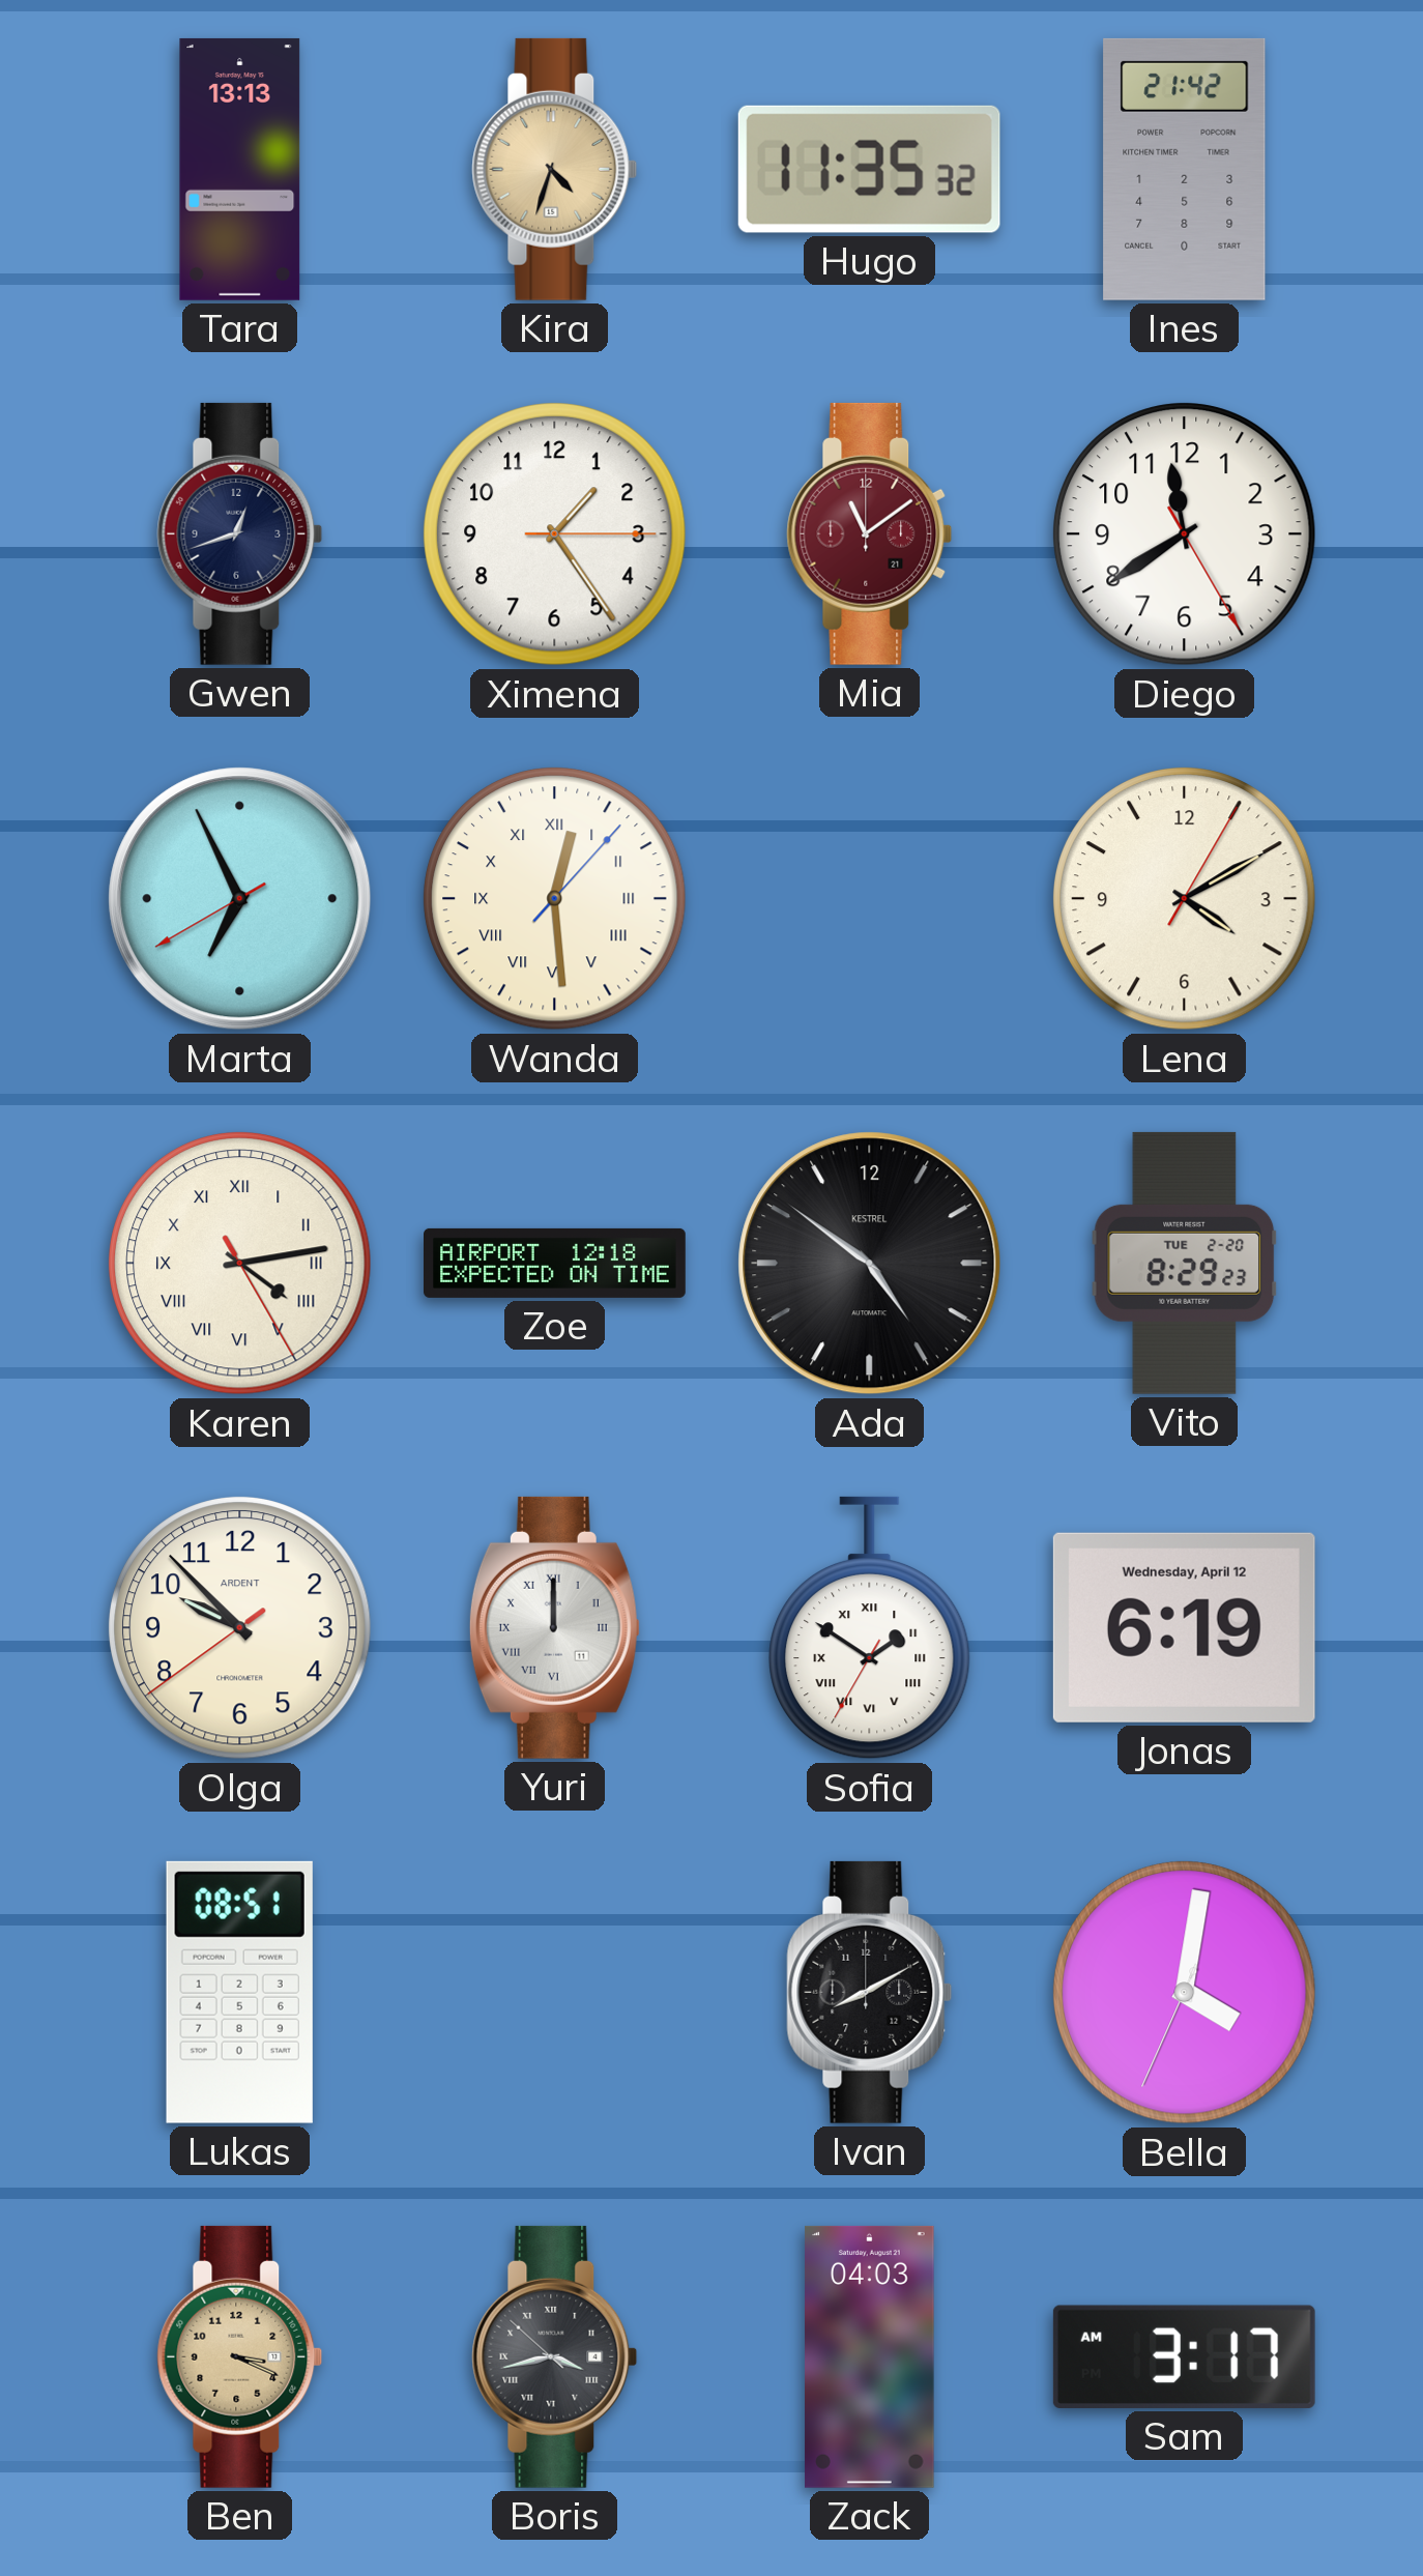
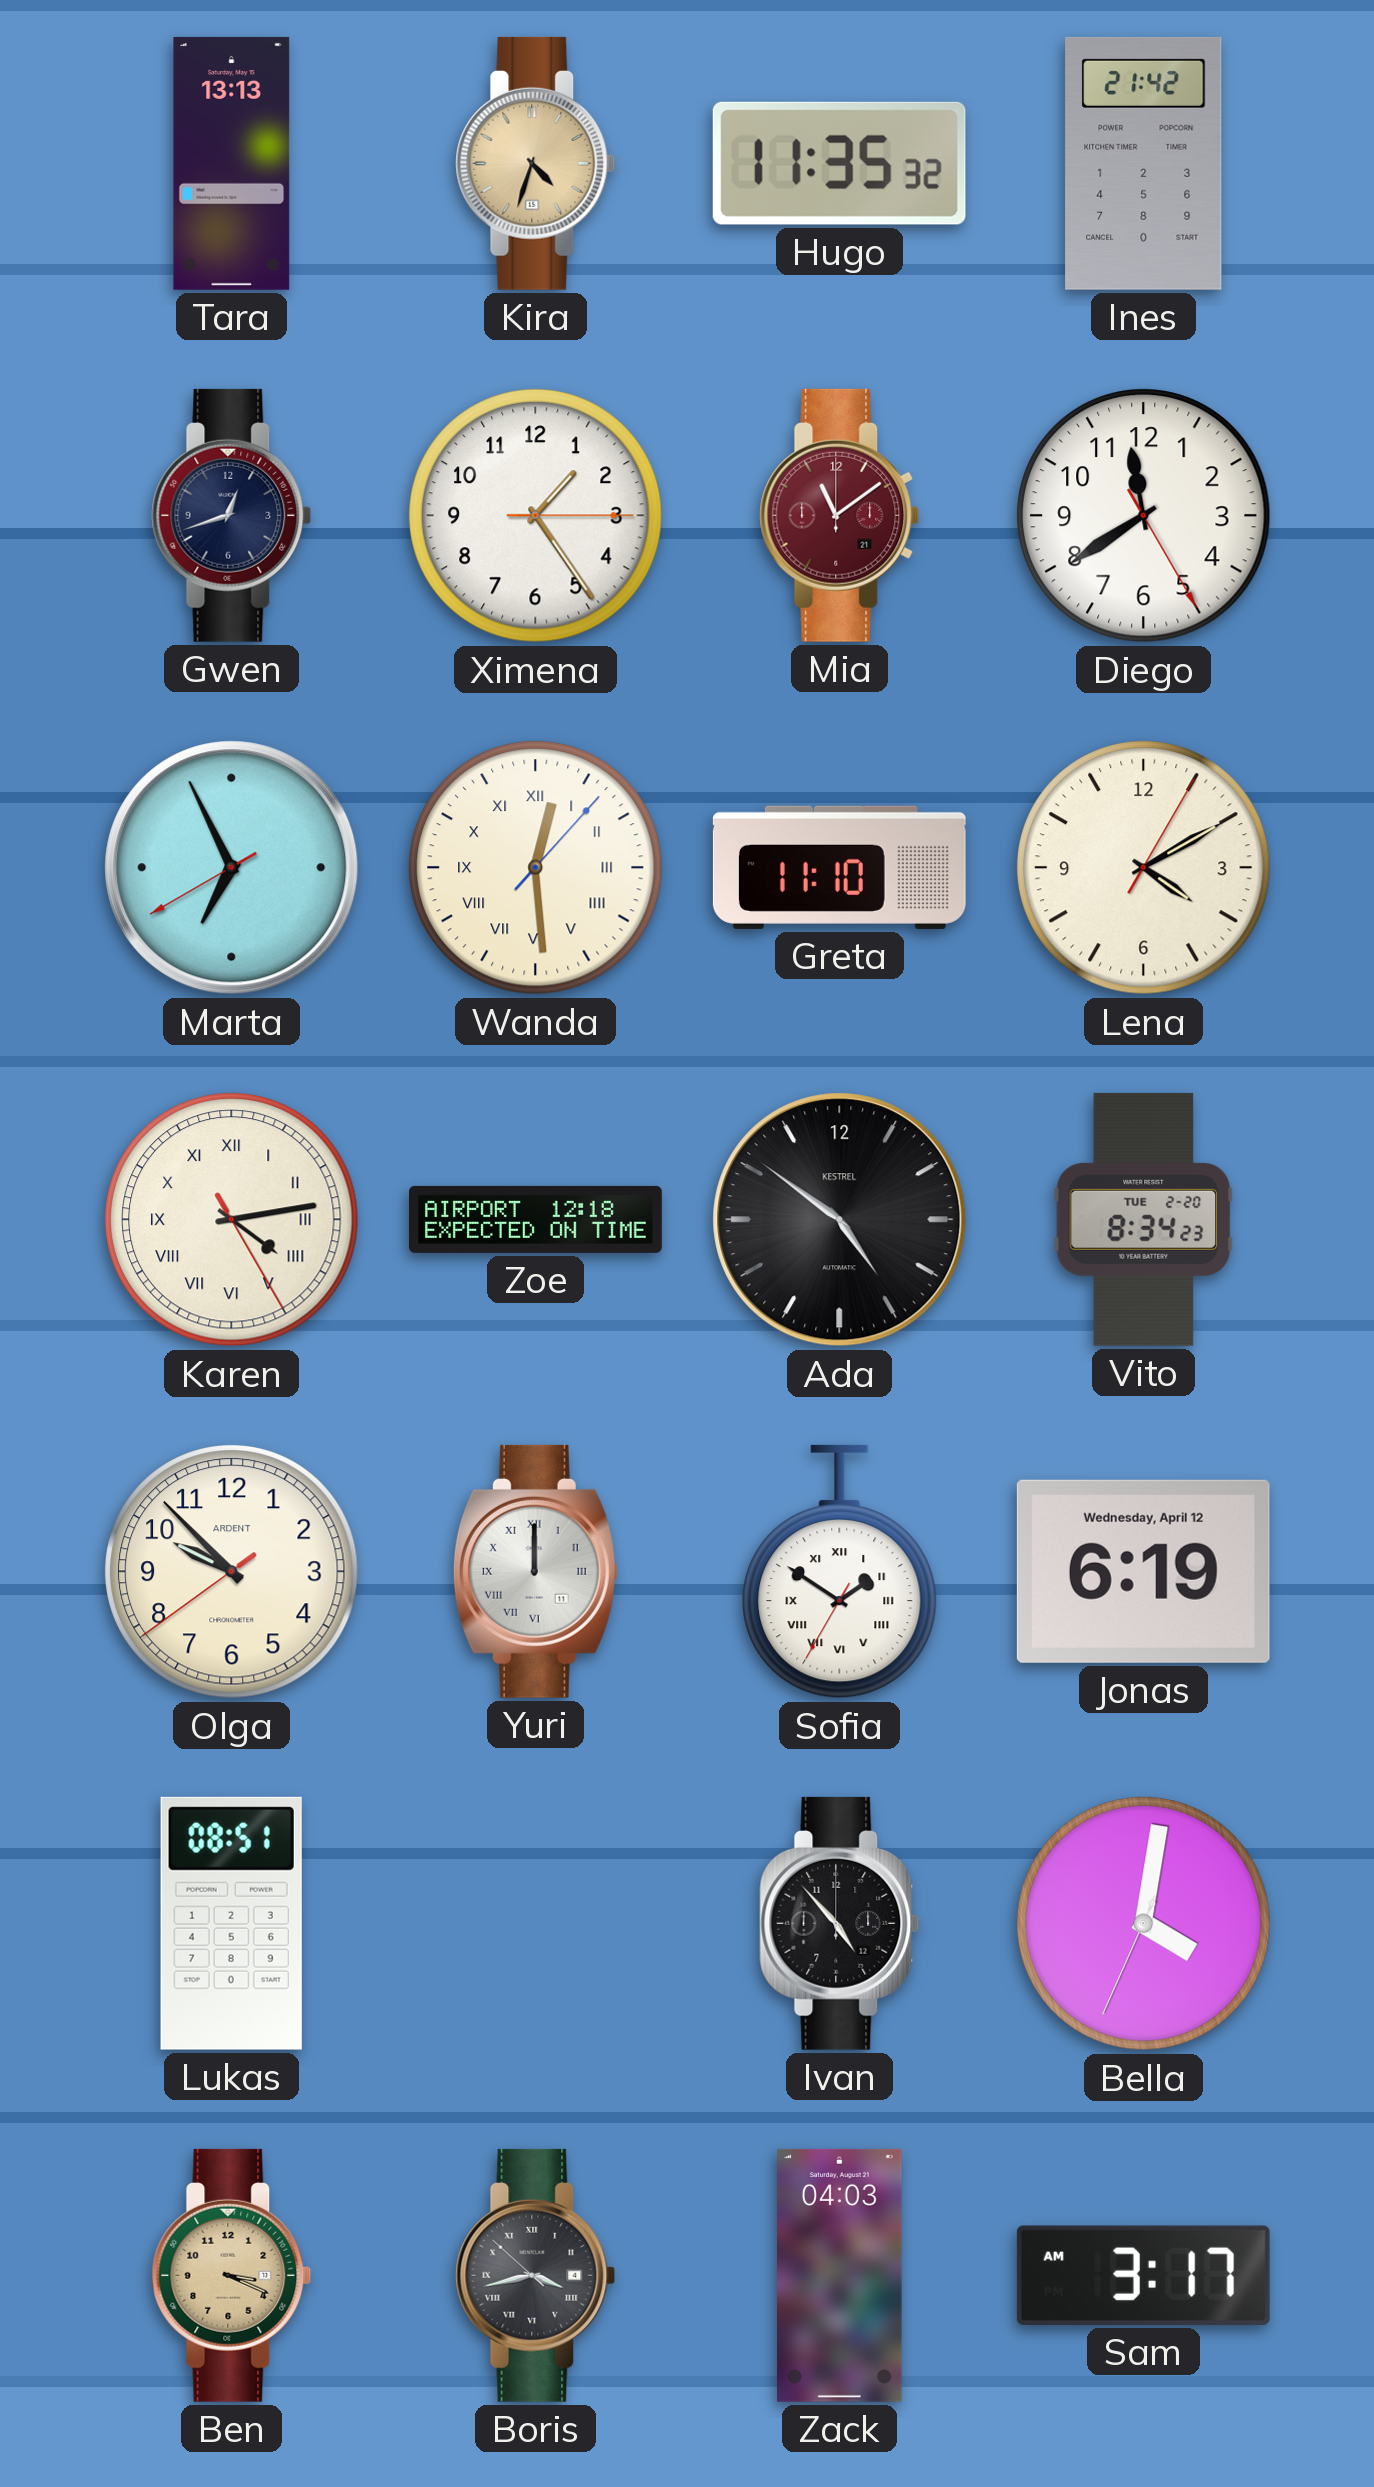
Greta: none -> 11:10
Vito: 8:29 -> 8:34
Ivan: 8:10 -> 4:53
